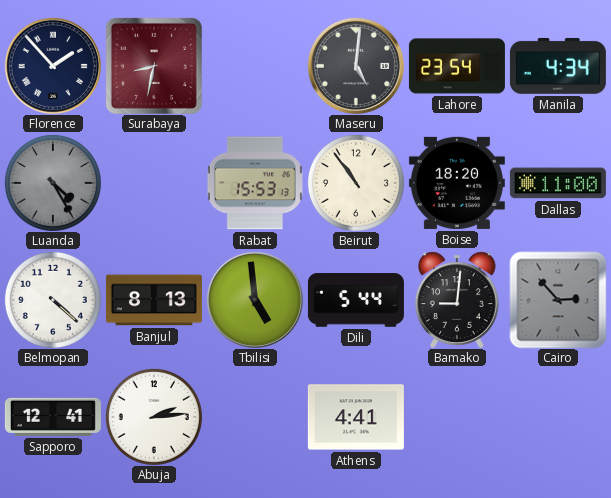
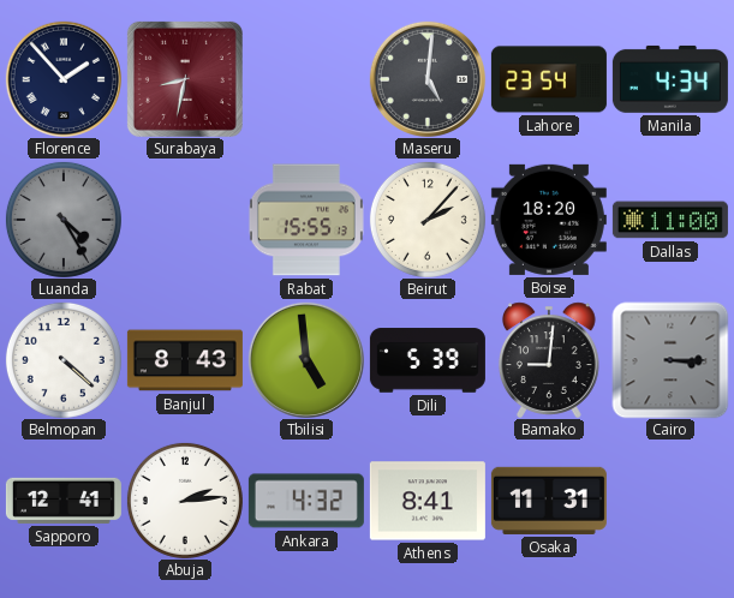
Rabat: 15:53 -> 15:55
Beirut: 10:54 -> 2:07
Banjul: 8:13 -> 8:43
Dili: 5:44 -> 5:39
Cairo: 2:53 -> 3:15
Ankara: none -> 4:32
Athens: 4:41 -> 8:41
Osaka: none -> 11:31
